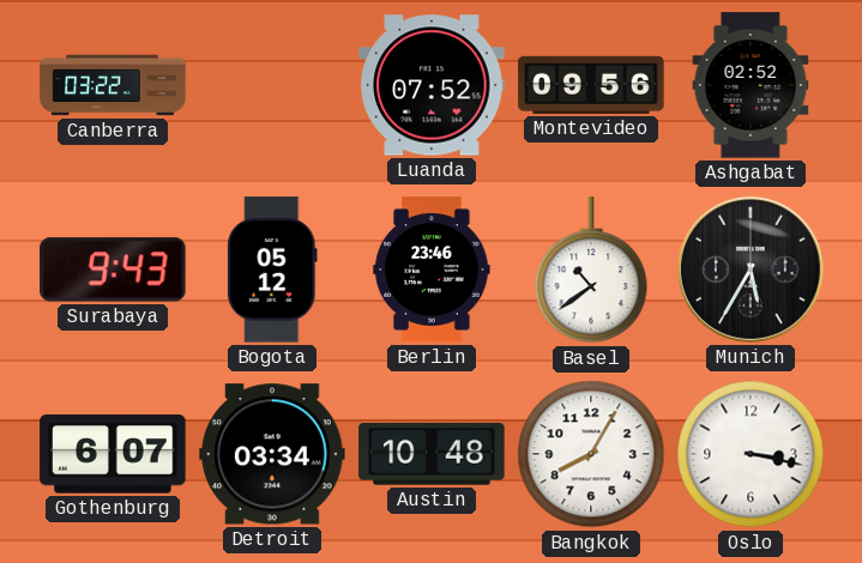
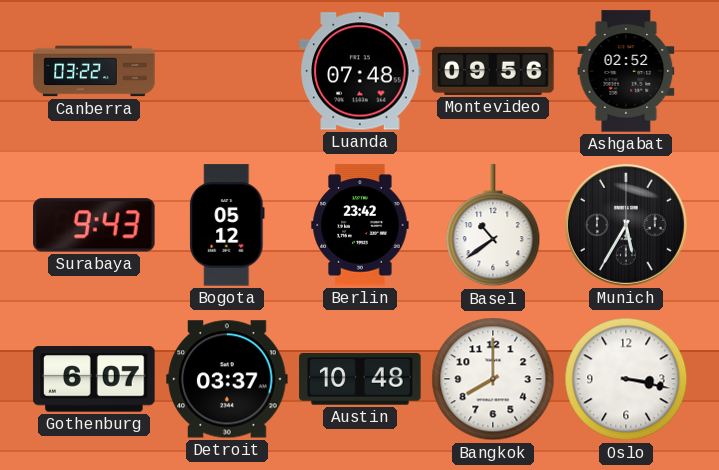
Luanda: 07:52 -> 07:48
Berlin: 23:46 -> 23:42
Detroit: 03:34 -> 03:37
Bangkok: 8:05 -> 8:00
